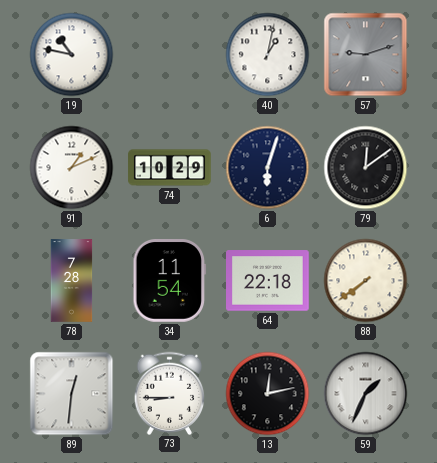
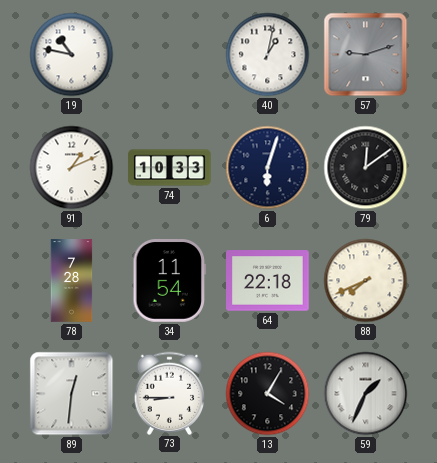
74: 10:29 -> 10:33
88: 7:39 -> 7:41
13: 12:13 -> 4:05
